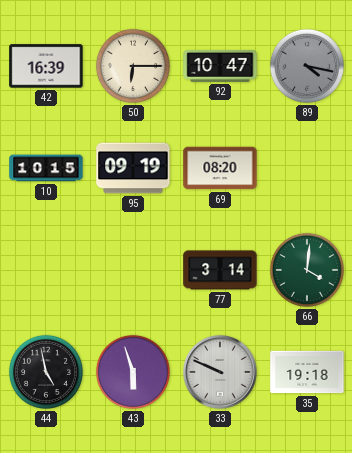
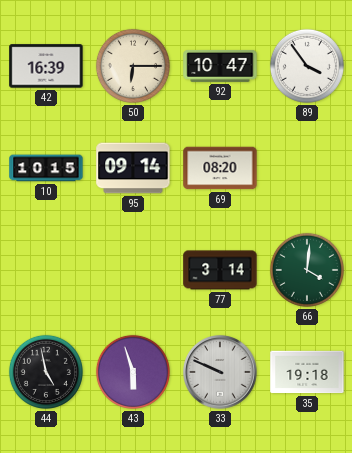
89: 4:17 -> 3:54
89 dial: grey -> white
95: 09:19 -> 09:14
